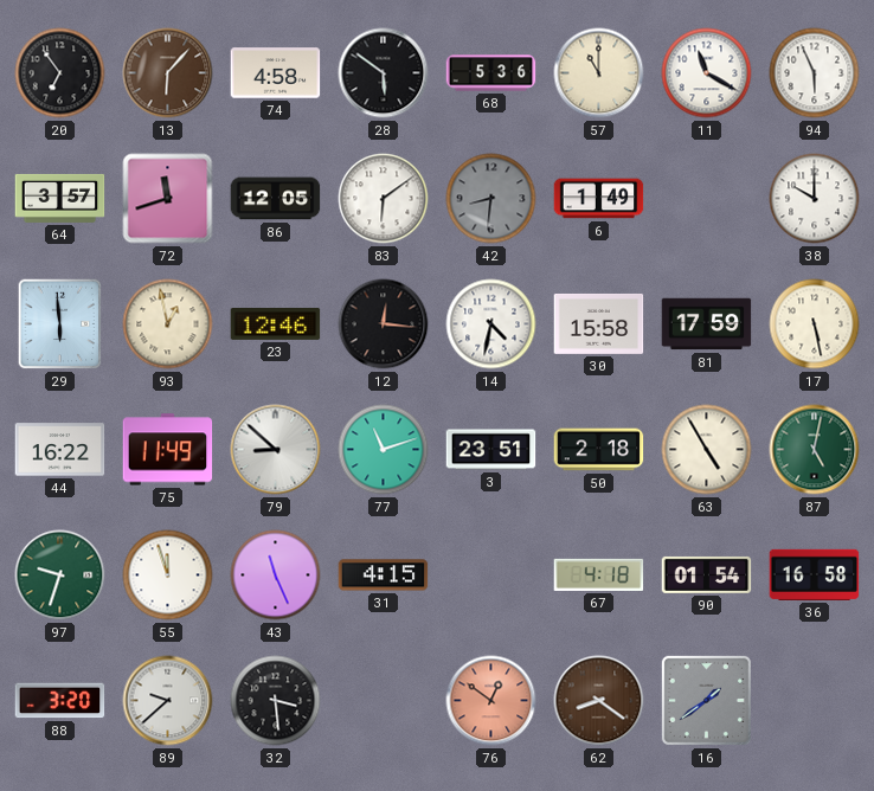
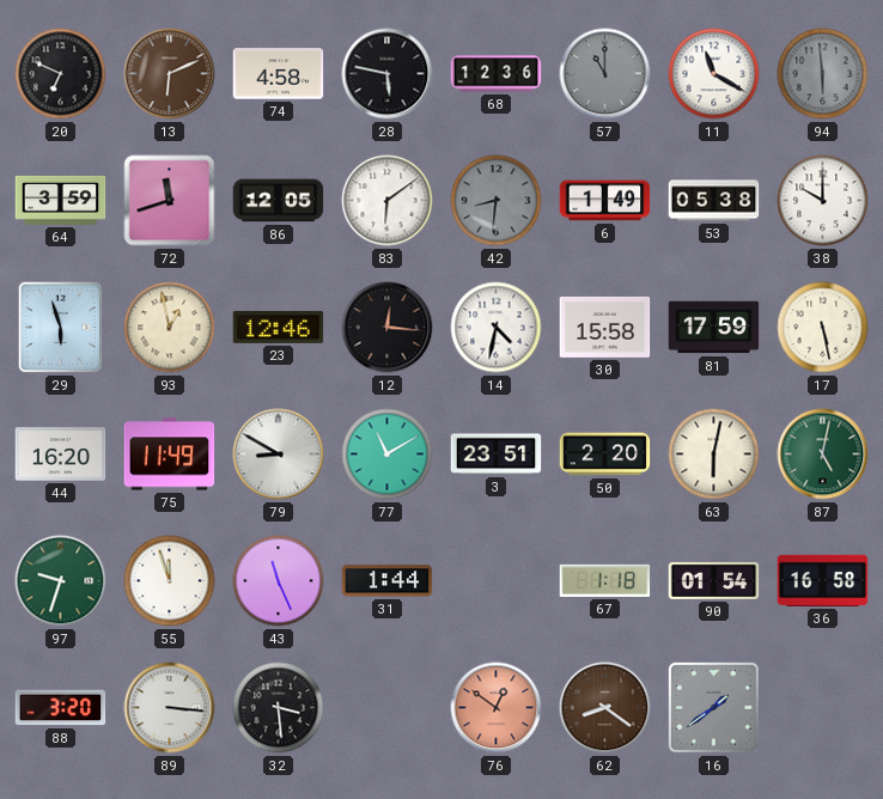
20: 6:54 -> 6:49
13: 6:07 -> 6:11
28: 5:51 -> 5:47
68: 5:36 -> 12:36
57 dial: cream -> grey
94: 5:56 -> 5:59
94 dial: white -> grey
64: 3:57 -> 3:59
53: none -> 05:38
29: 5:59 -> 5:57
44: 16:22 -> 16:20
79: 8:52 -> 8:50
77: 11:12 -> 11:10
50: 2:18 -> 2:20
63: 4:55 -> 6:02
31: 4:15 -> 1:44
67: 4:18 -> 1:18
89: 9:38 -> 3:16
